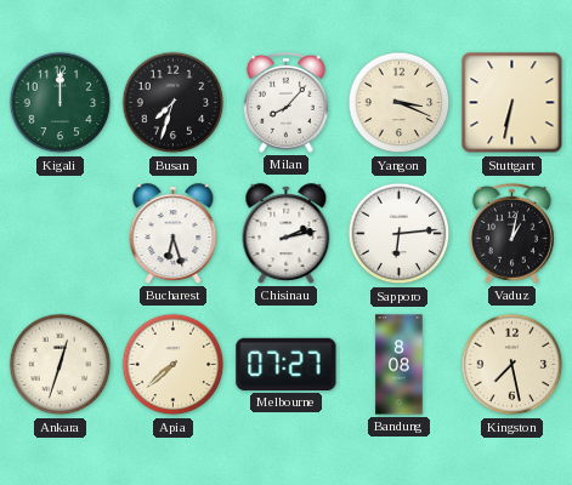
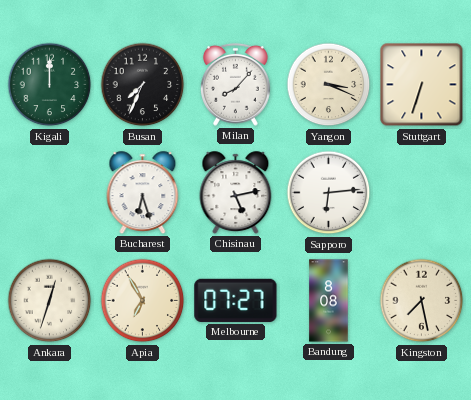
Busan: 7:33 -> 7:34
Stuttgart: 6:32 -> 6:33
Chisinau: 2:13 -> 5:13
Vaduz: 1:02 -> none
Apia: 7:38 -> 6:55
